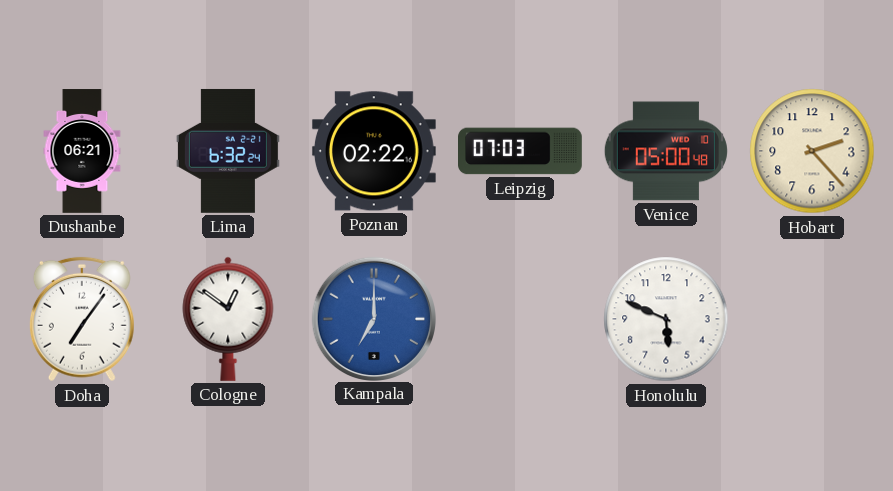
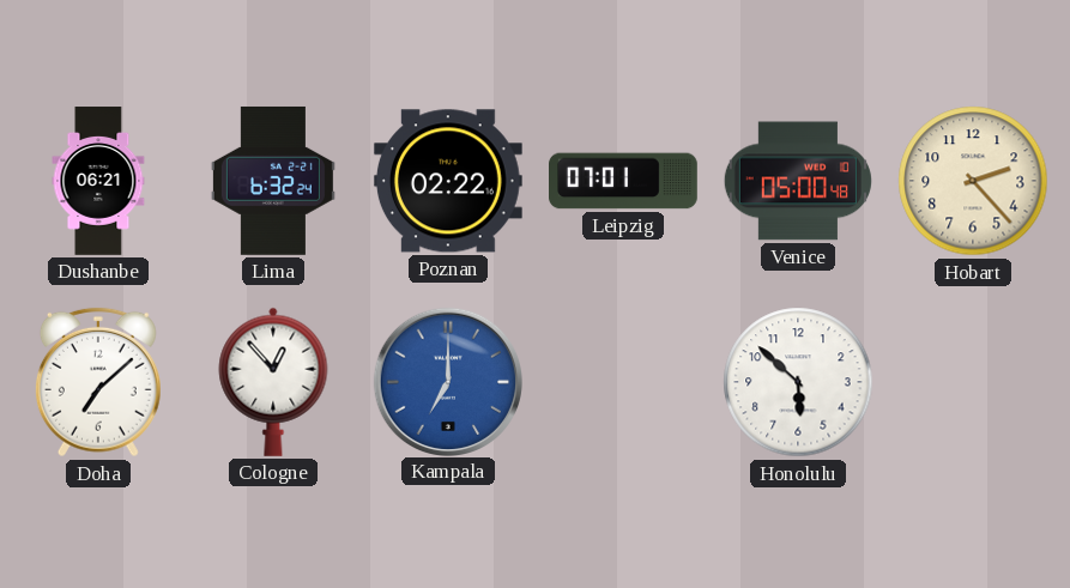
Leipzig: 07:03 -> 07:01
Doha: 7:06 -> 7:08
Cologne: 12:51 -> 12:53
Honolulu: 5:49 -> 5:52
